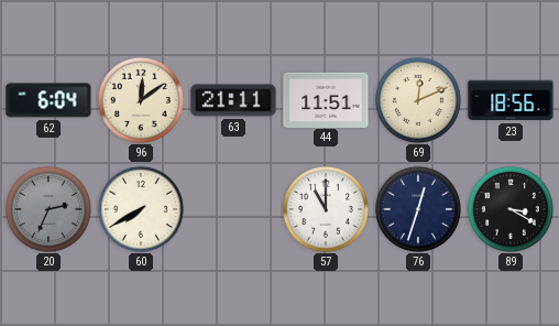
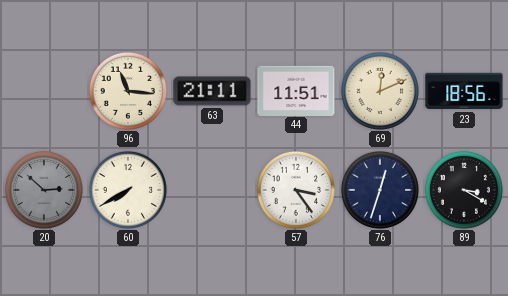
62: 6:04 -> none
96: 12:09 -> 11:16
20: 2:34 -> 2:52
57: 11:00 -> 3:24
